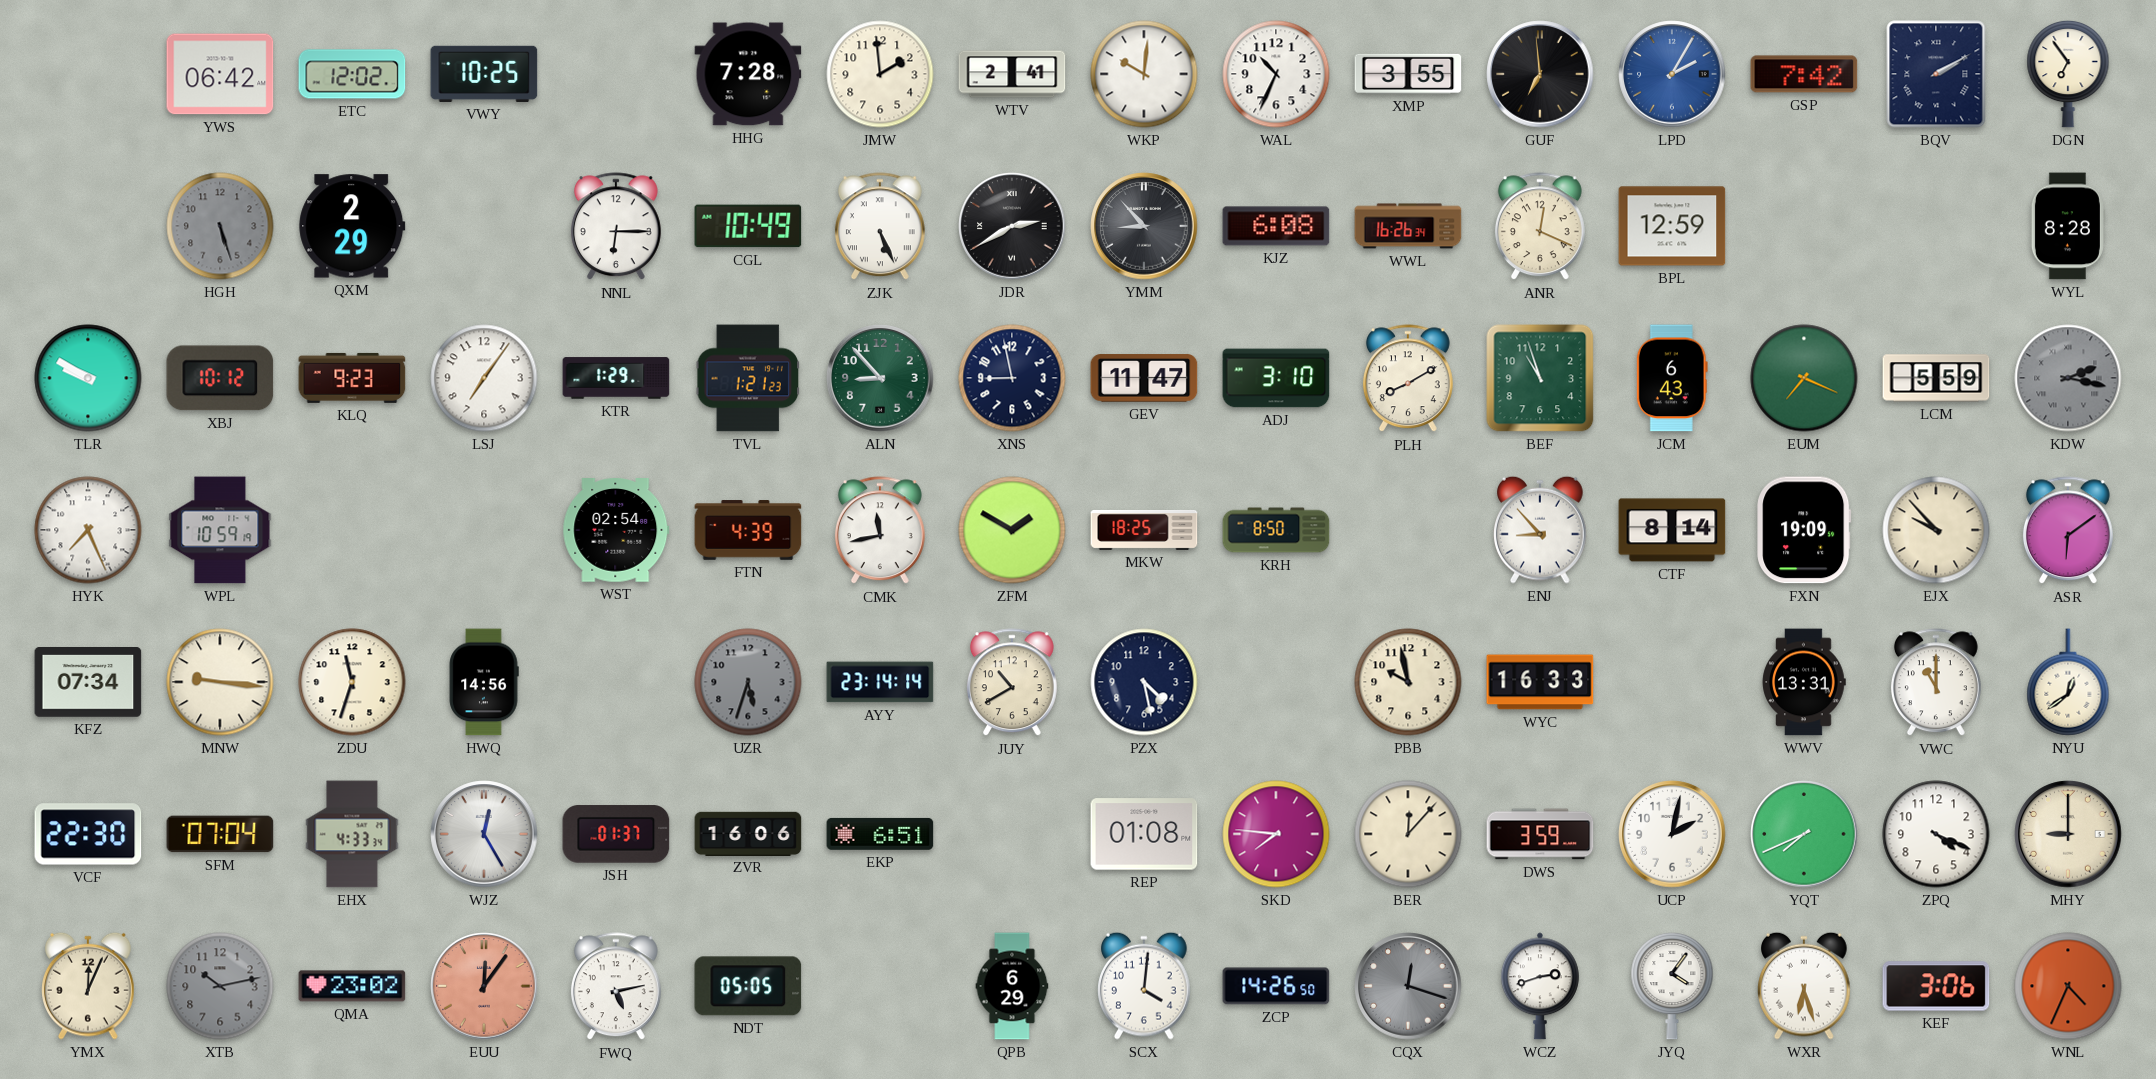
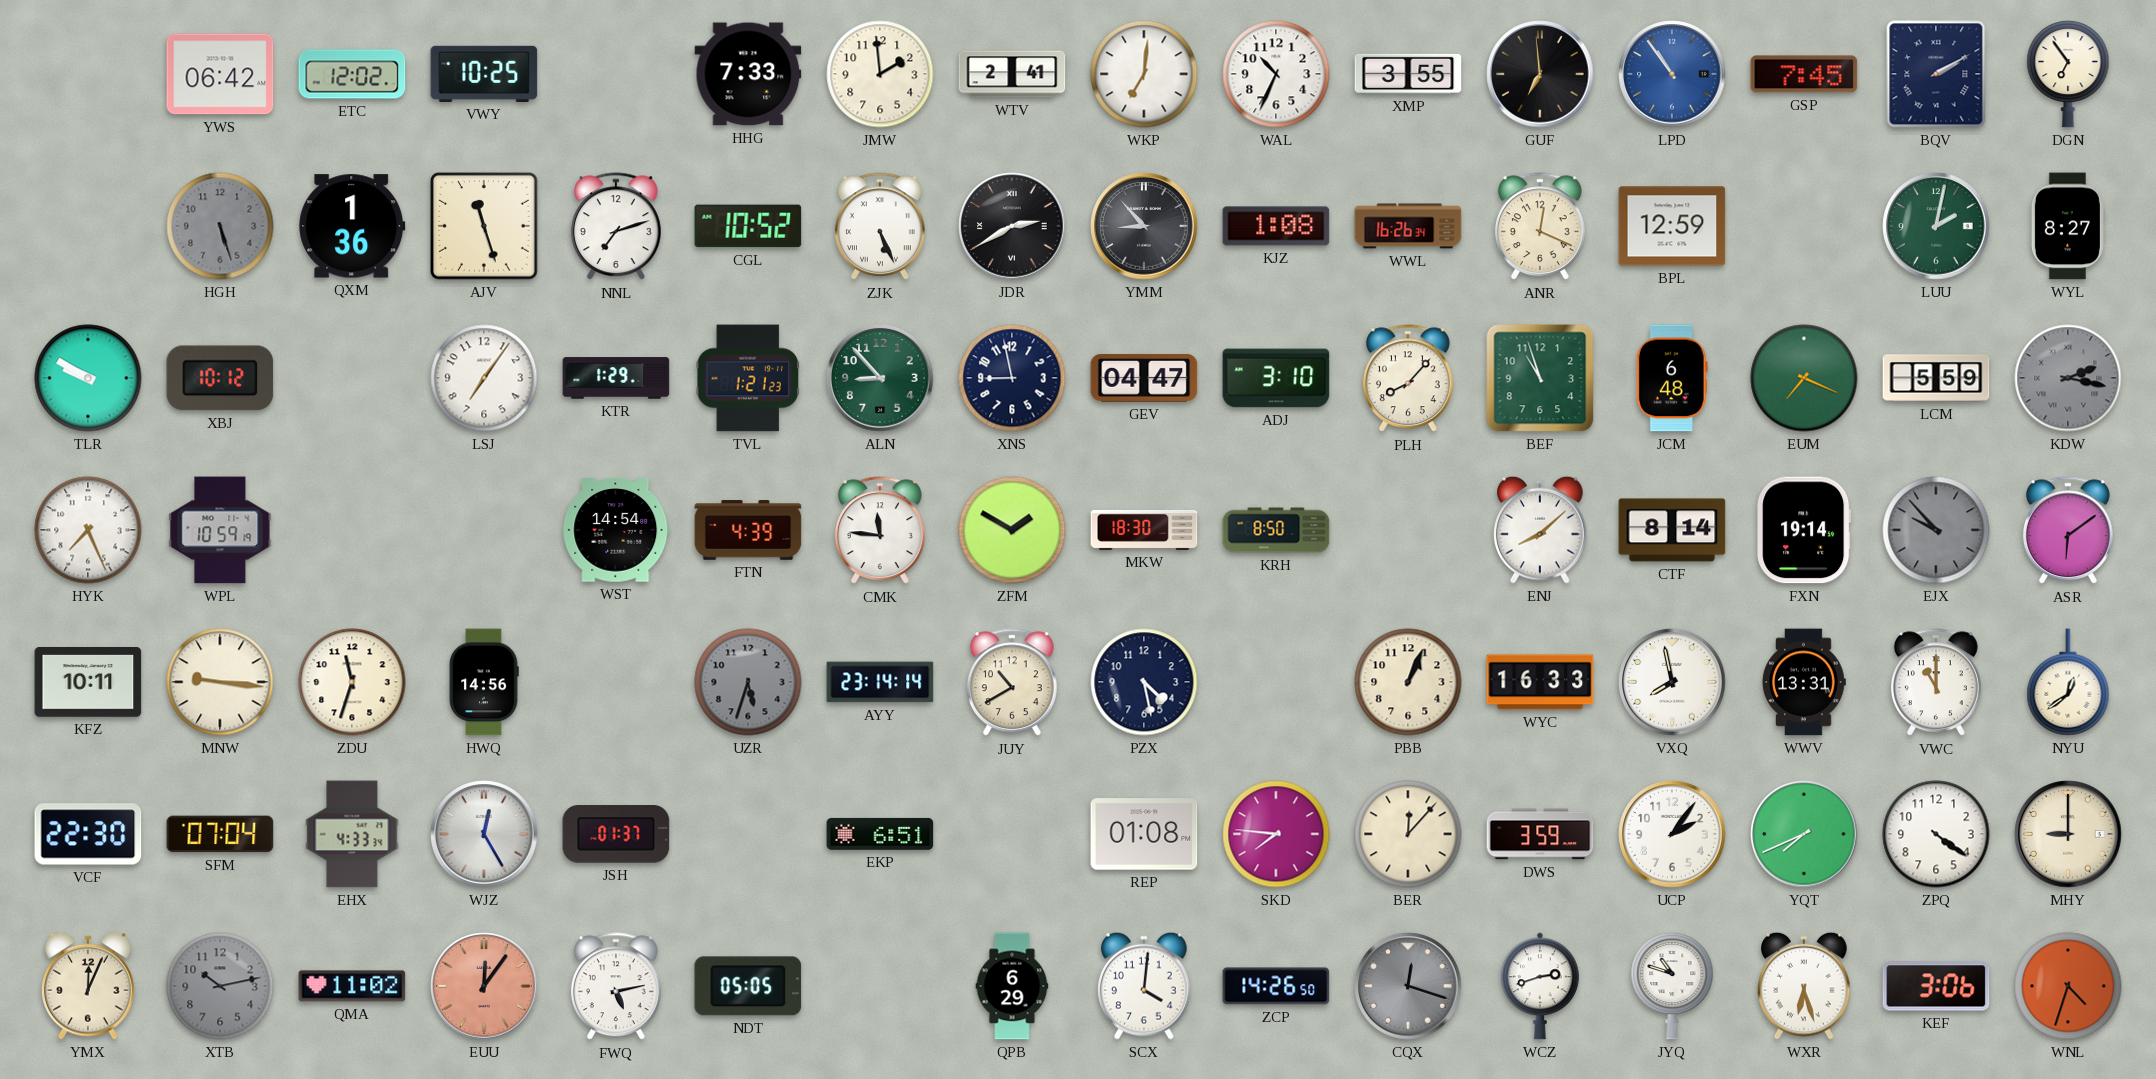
HHG: 7:28 -> 7:33
WKP: 10:01 -> 7:01
LPD: 2:05 -> 10:54
GSP: 7:42 -> 7:45
QXM: 2:29 -> 1:36
AJV: none -> 11:27
NNL: 6:15 -> 7:12
CGL: 10:49 -> 10:52
KJZ: 6:08 -> 1:08
LUU: none -> 2:02
WYL: 8:28 -> 8:27
KLQ: 9:23 -> none
GEV: 11:47 -> 04:47
PLH: 8:10 -> 8:07
JCM: 6:43 -> 6:48
WST: 02:54 -> 14:54
CMK: 11:43 -> 11:46
MKW: 18:25 -> 18:30
ENJ: 8:53 -> 8:08
FXN: 19:09 -> 19:14
EJX dial: cream -> grey
KFZ: 07:34 -> 10:11
PBB: 9:58 -> 1:04
VXQ: none -> 7:58
ZVR: 16:06 -> none
UCP: 2:02 -> 2:06
ZPQ: 4:19 -> 4:21
QMA: 23:02 -> 11:02
JYQ: 4:06 -> 10:48
WNL: 4:34 -> 4:33
